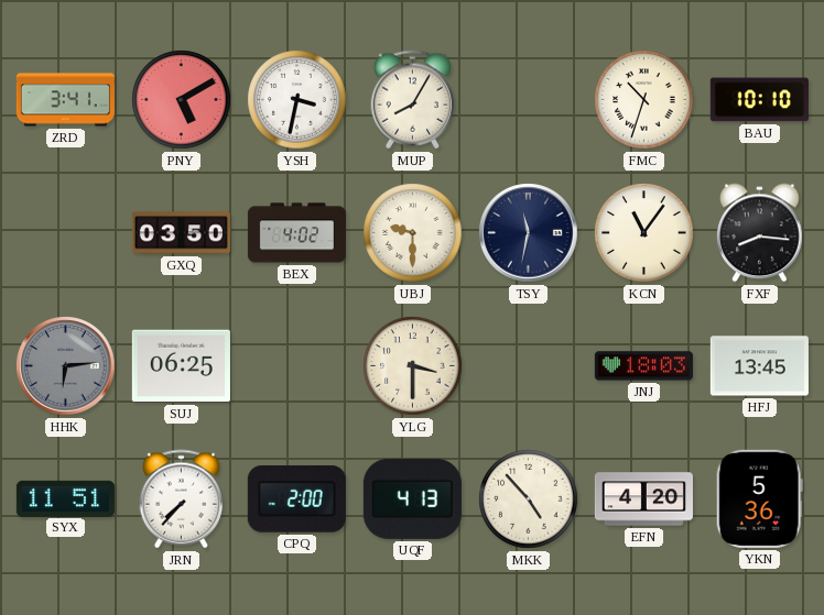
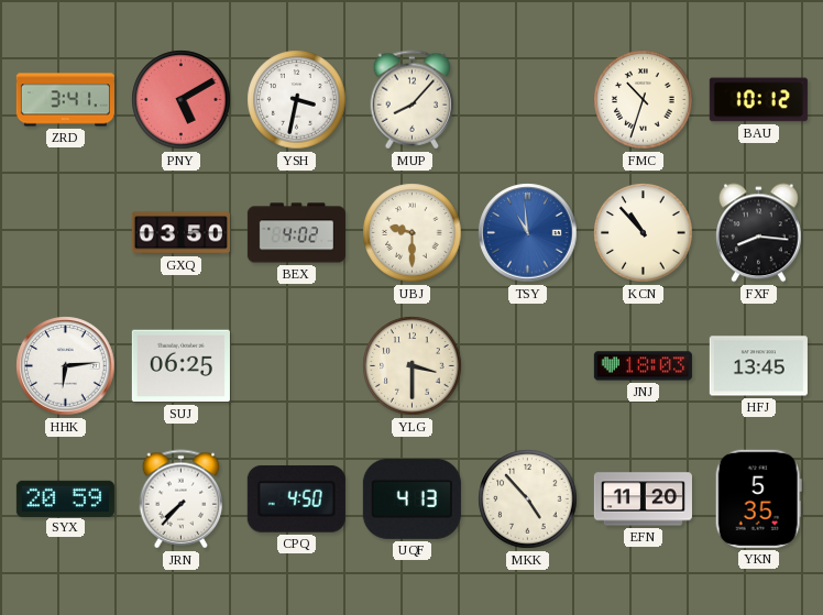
MUP: 8:05 -> 8:07
BAU: 10:10 -> 10:12
TSY: 11:32 -> 10:59
TSY dial: navy -> blue
KCN: 11:06 -> 10:53
HHK dial: grey -> white
SYX: 11:51 -> 20:59
CPQ: 2:00 -> 4:50
EFN: 4:20 -> 11:20
YKN: 5:36 -> 5:35
